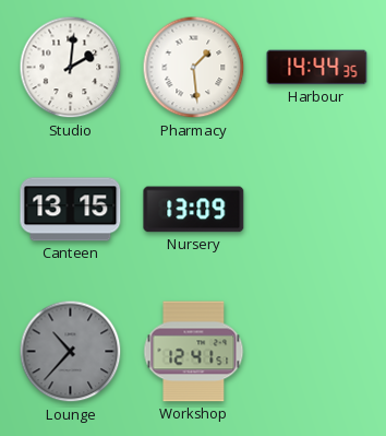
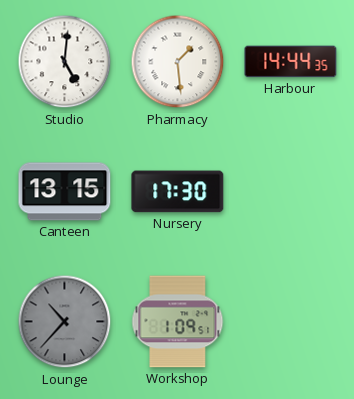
Studio: 2:01 -> 5:01
Nursery: 13:09 -> 17:30
Workshop: 12:41 -> 1:09
